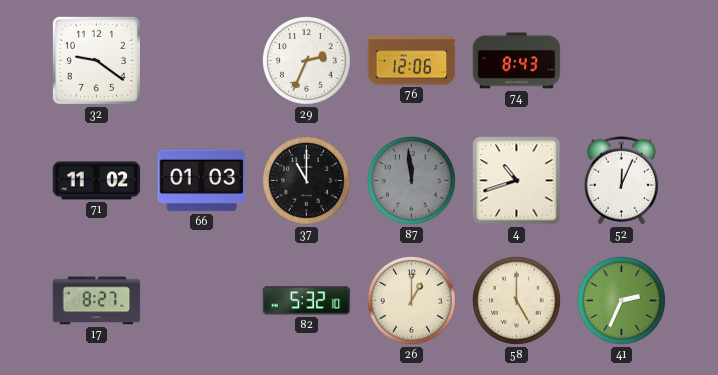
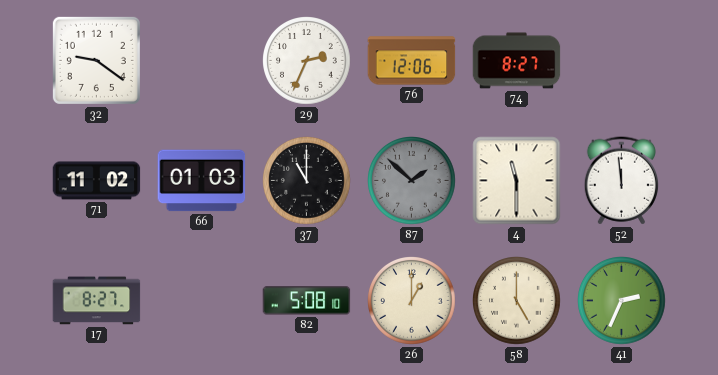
74: 8:43 -> 8:27
87: 11:59 -> 1:52
4: 10:42 -> 11:30
52: 12:04 -> 11:59
82: 5:32 -> 5:08
